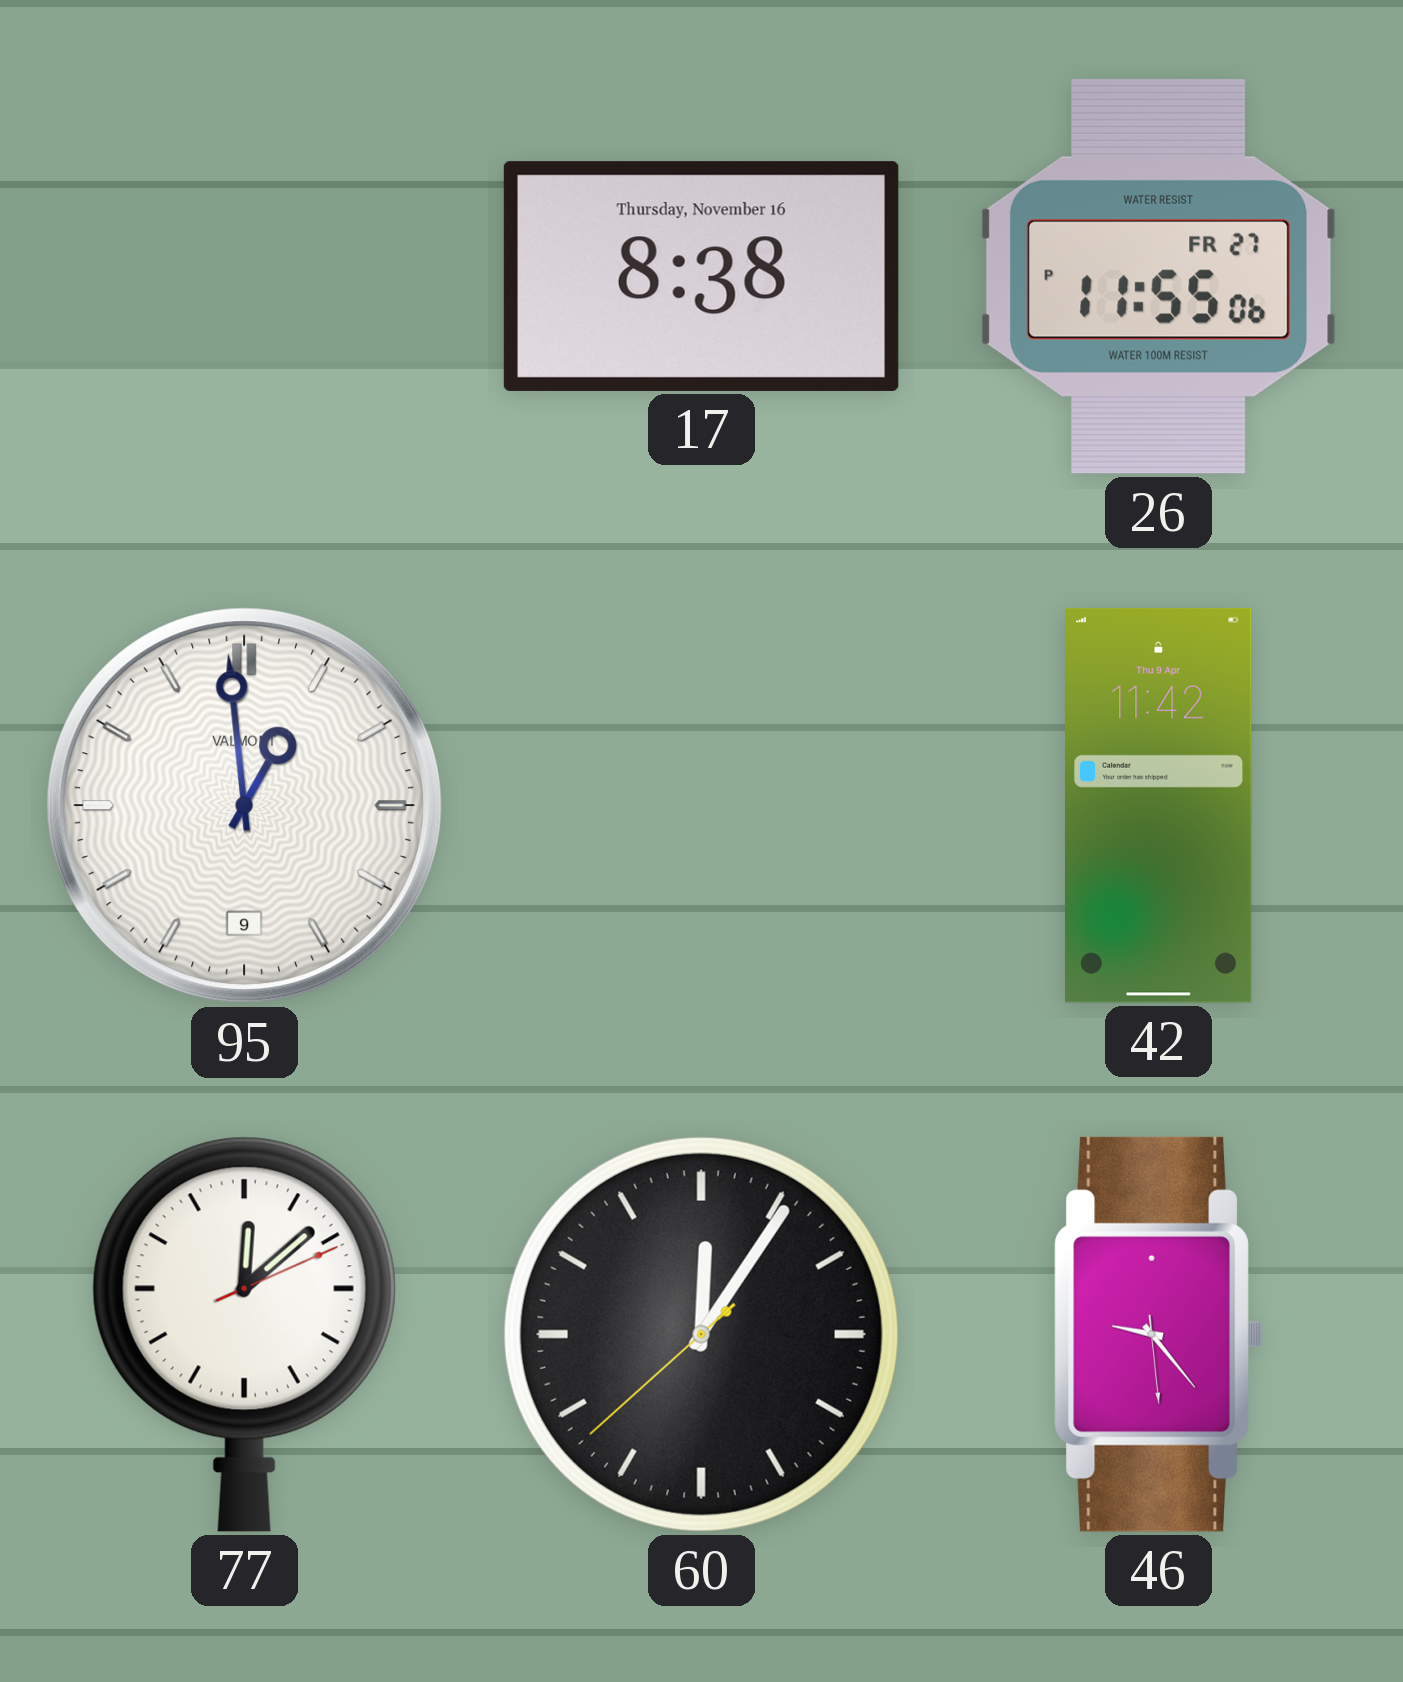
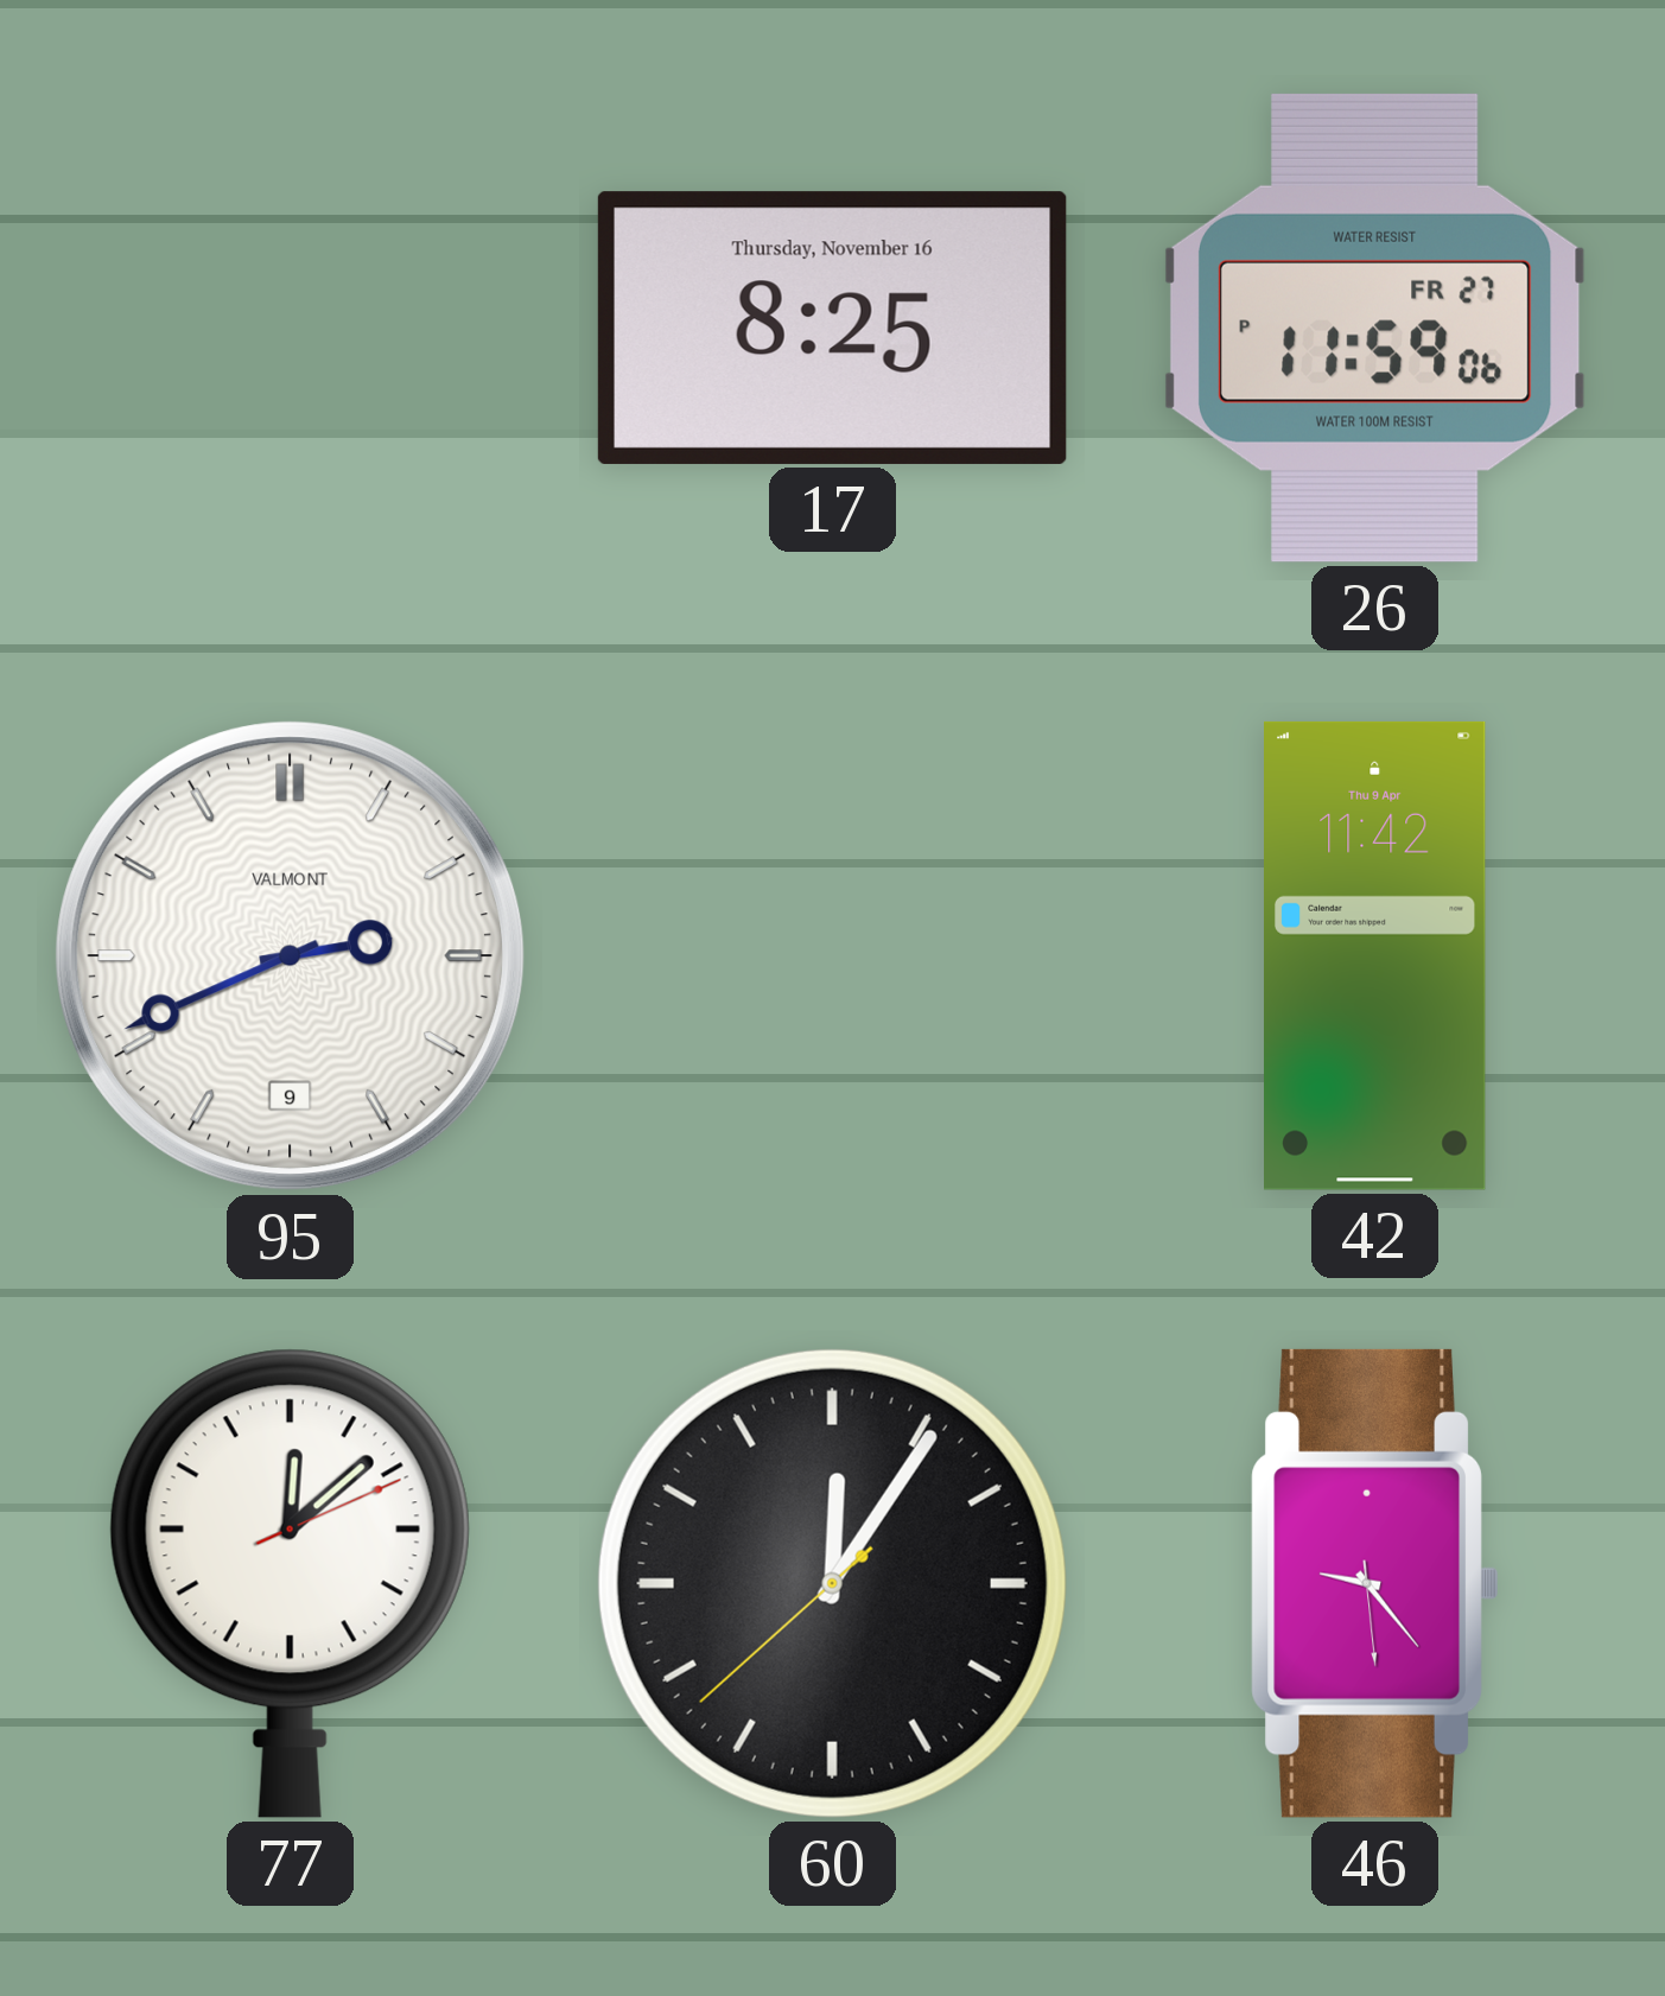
17: 8:38 -> 8:25
26: 11:55 -> 11:59
95: 12:59 -> 2:41
